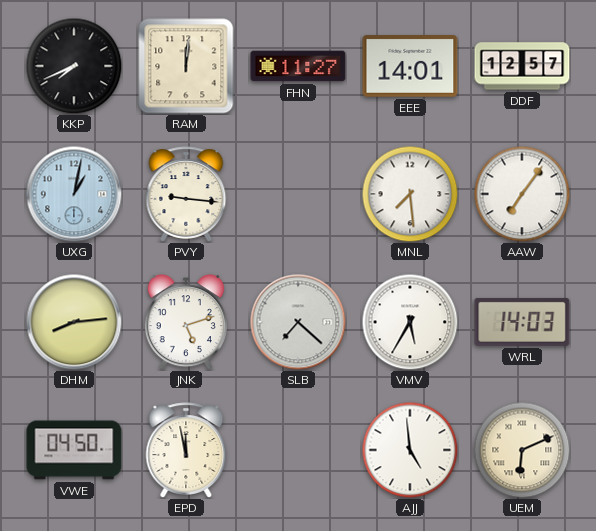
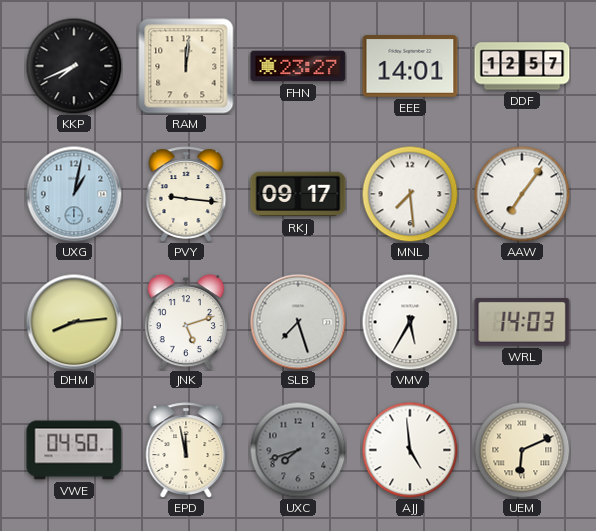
FHN: 11:27 -> 23:27
RKJ: none -> 09:17
SLB: 7:22 -> 7:27
UXC: none -> 7:42
